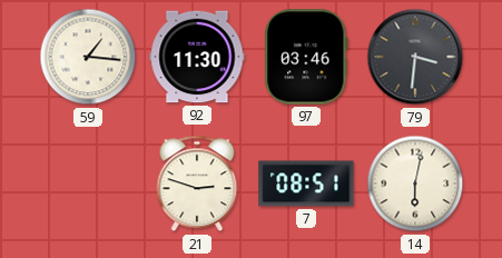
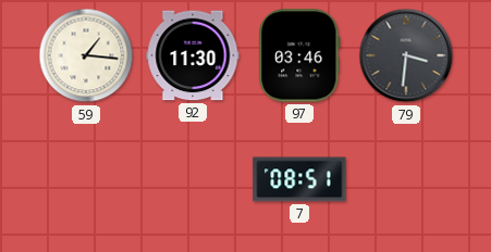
21: 2:48 -> none
14: 6:02 -> none
